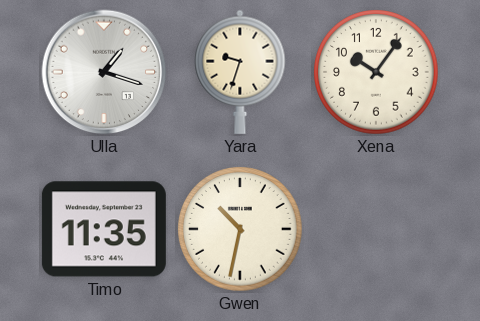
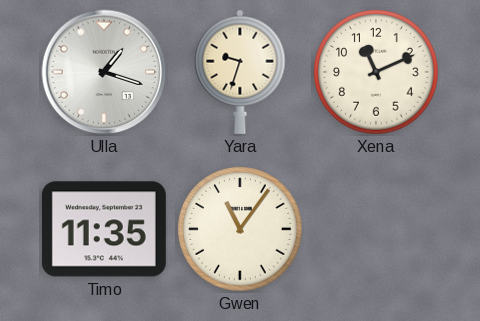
Xena: 10:06 -> 11:11
Gwen: 10:32 -> 11:06
